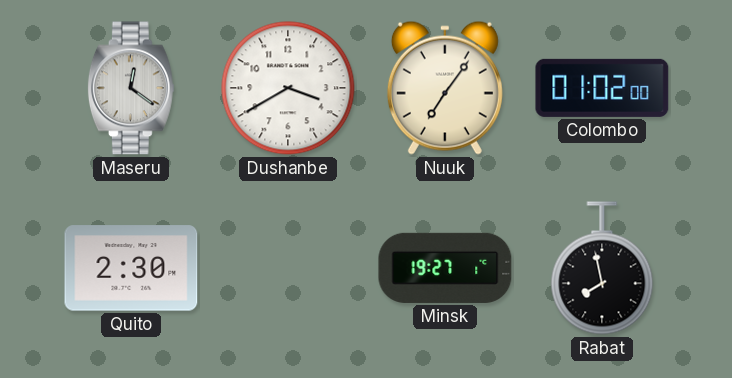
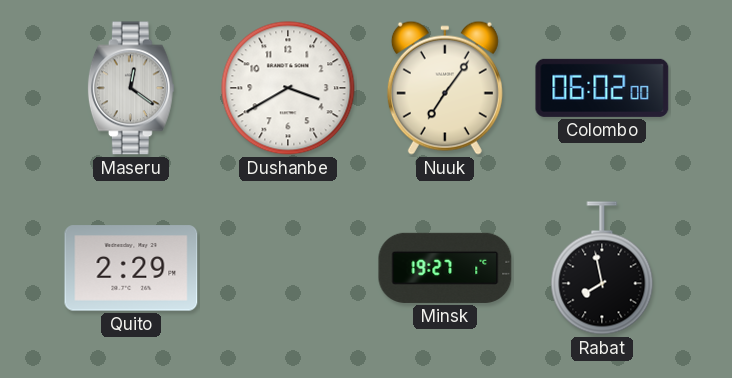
Colombo: 01:02 -> 06:02
Quito: 2:30 -> 2:29
